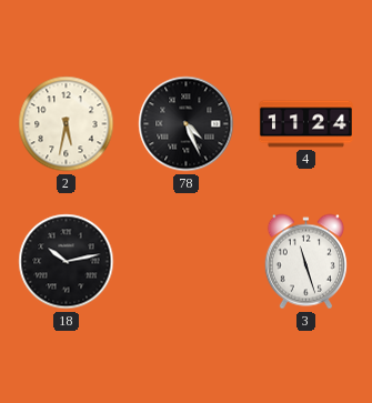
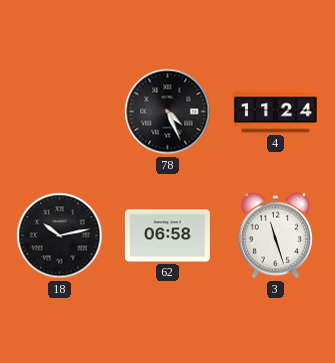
2: 5:32 -> none
62: none -> 06:58
